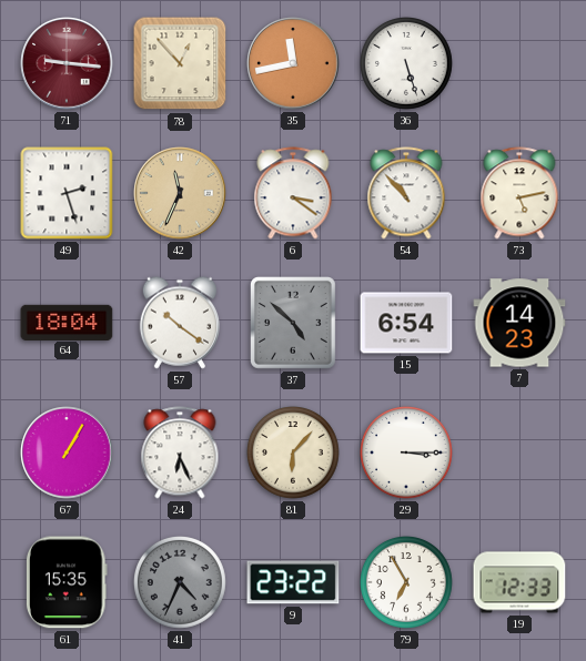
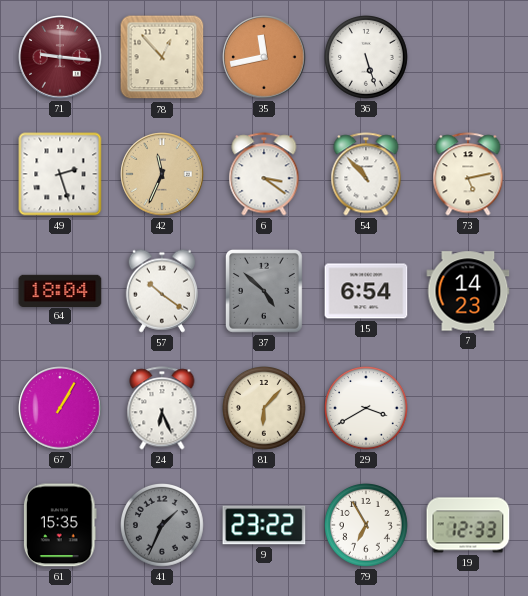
29: 3:15 -> 3:40
41: 4:34 -> 1:34
